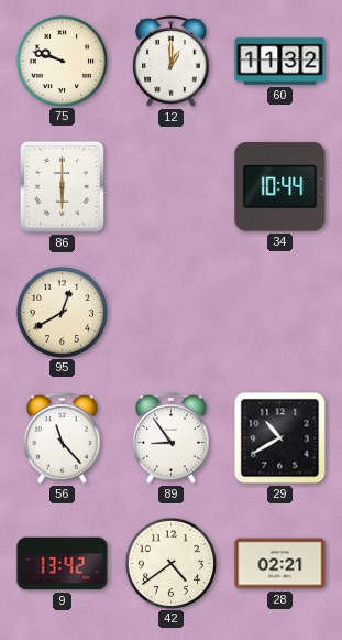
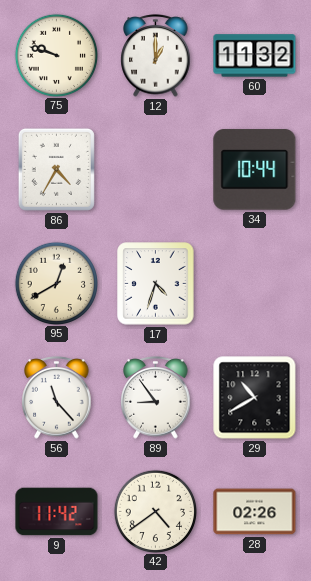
86: 6:00 -> 4:35
17: none -> 4:33
9: 13:42 -> 11:42
28: 02:21 -> 02:26
